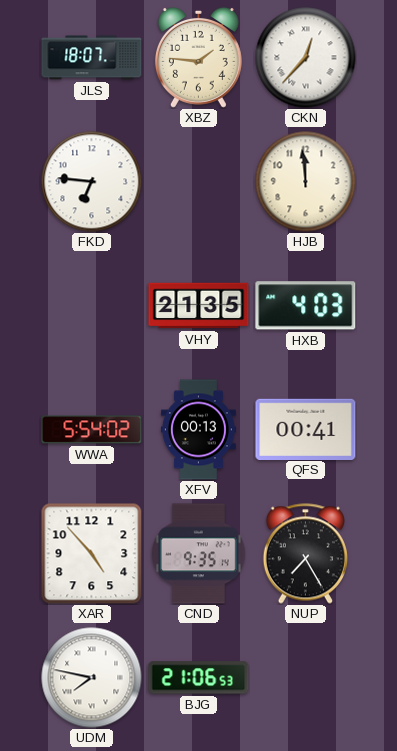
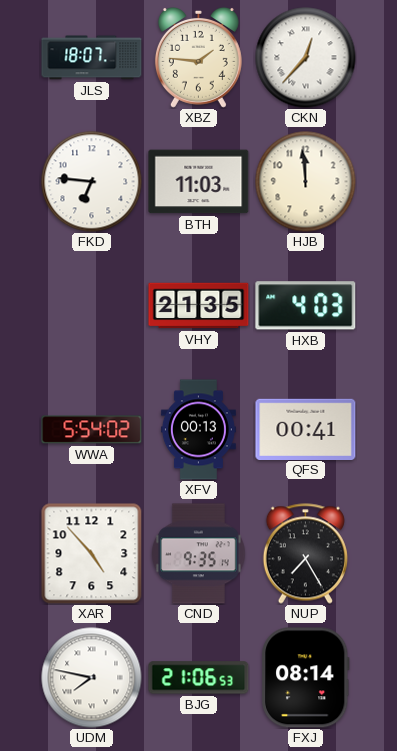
BTH: none -> 11:03
FXJ: none -> 08:14
